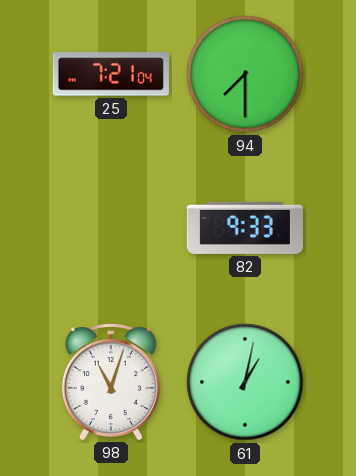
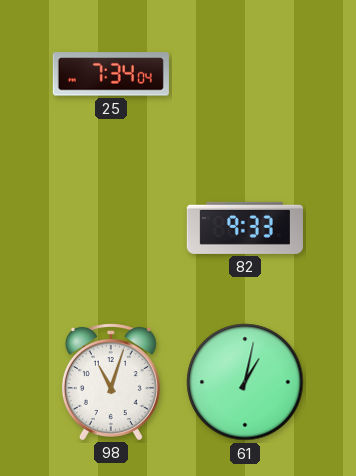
25: 7:21 -> 7:34
94: 7:30 -> none
